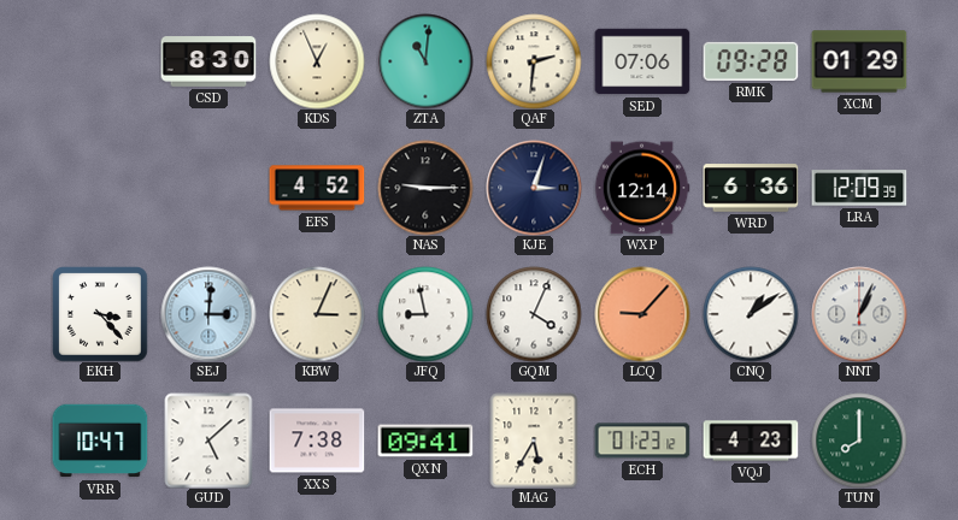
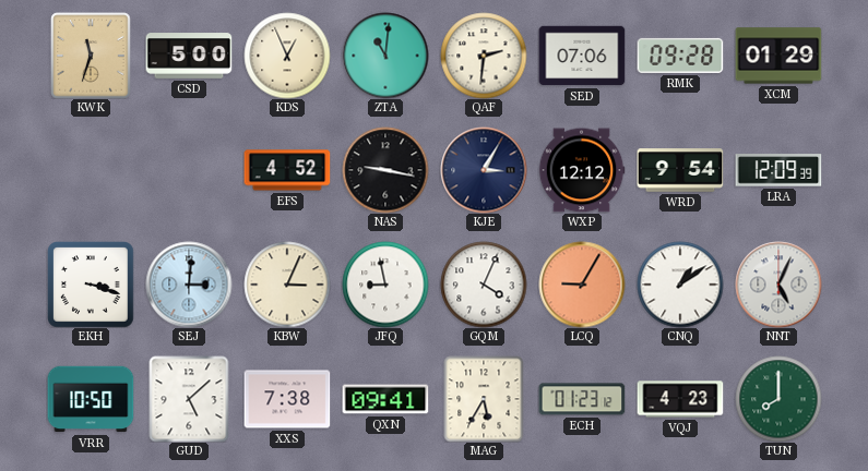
KWK: none -> 11:33
CSD: 8:30 -> 5:00
NAS: 9:15 -> 9:17
KJE: 3:03 -> 3:05
WXP: 12:14 -> 12:12
WRD: 6:36 -> 9:54
EKH: 3:23 -> 3:18
LCQ: 9:07 -> 9:05
NNT: 1:04 -> 5:04
VRR: 10:47 -> 10:50
